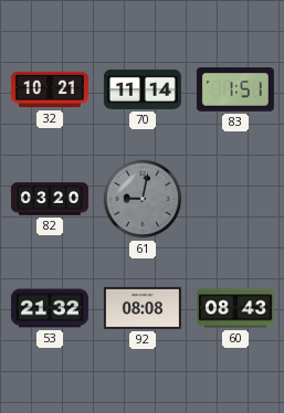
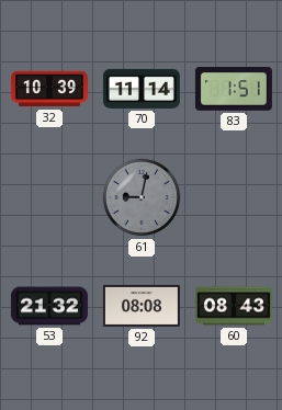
32: 10:21 -> 10:39
82: 03:20 -> none
